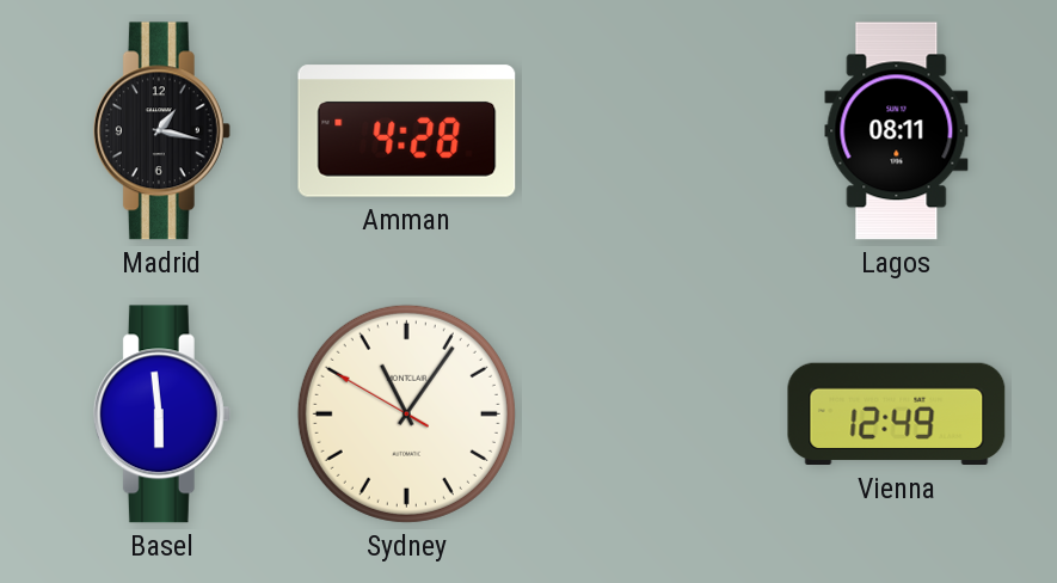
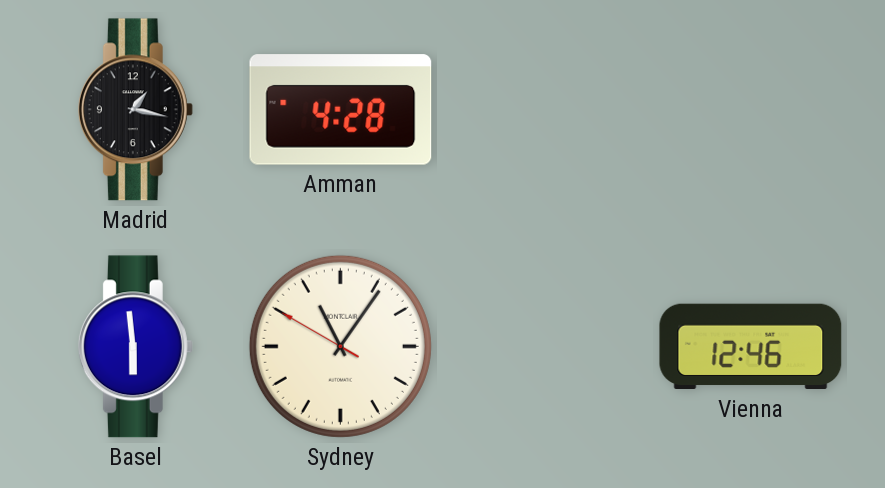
Lagos: 08:11 -> none
Vienna: 12:49 -> 12:46
